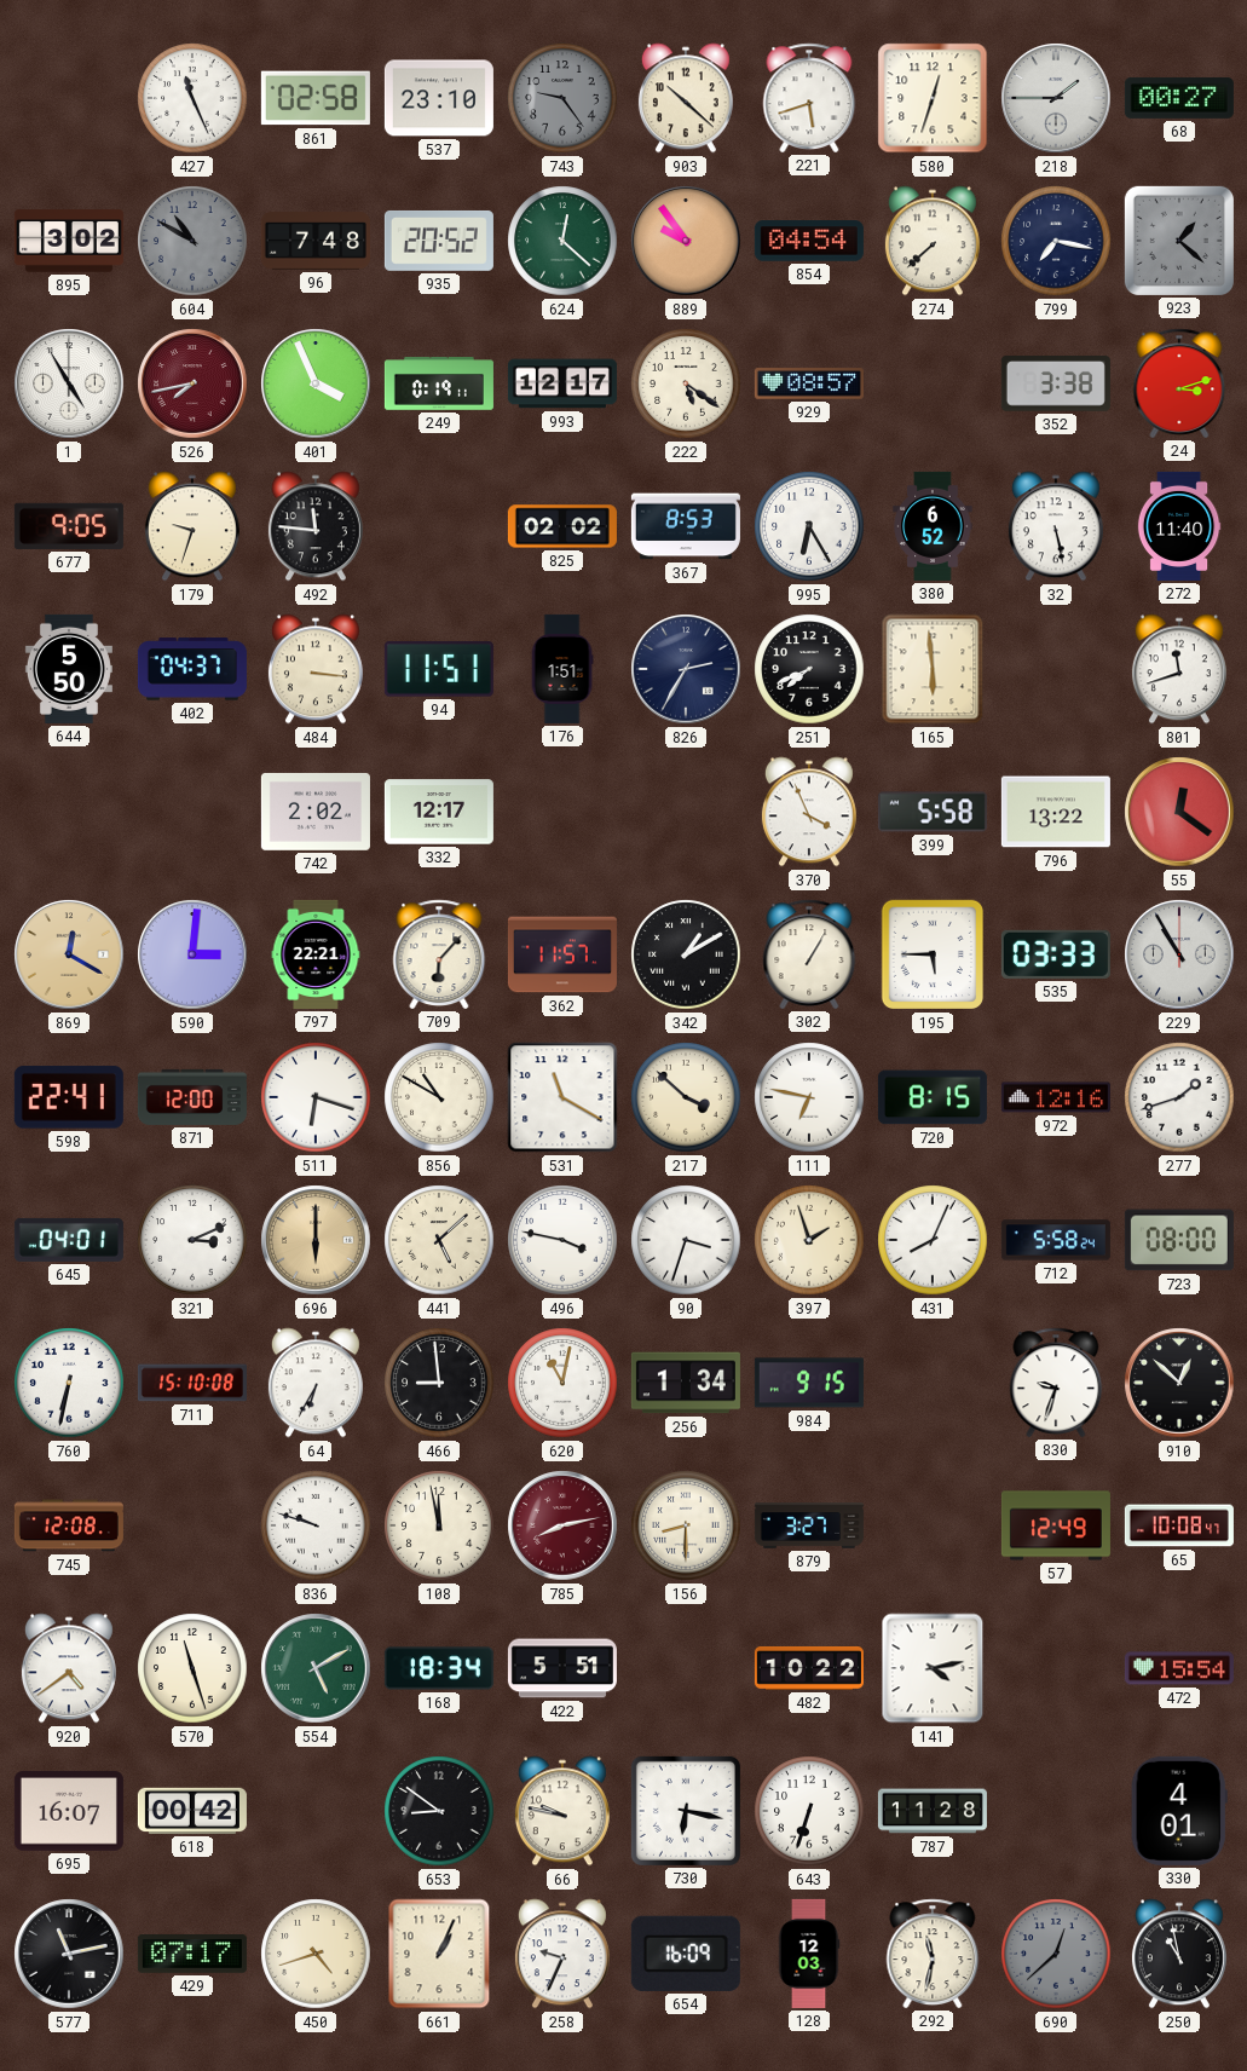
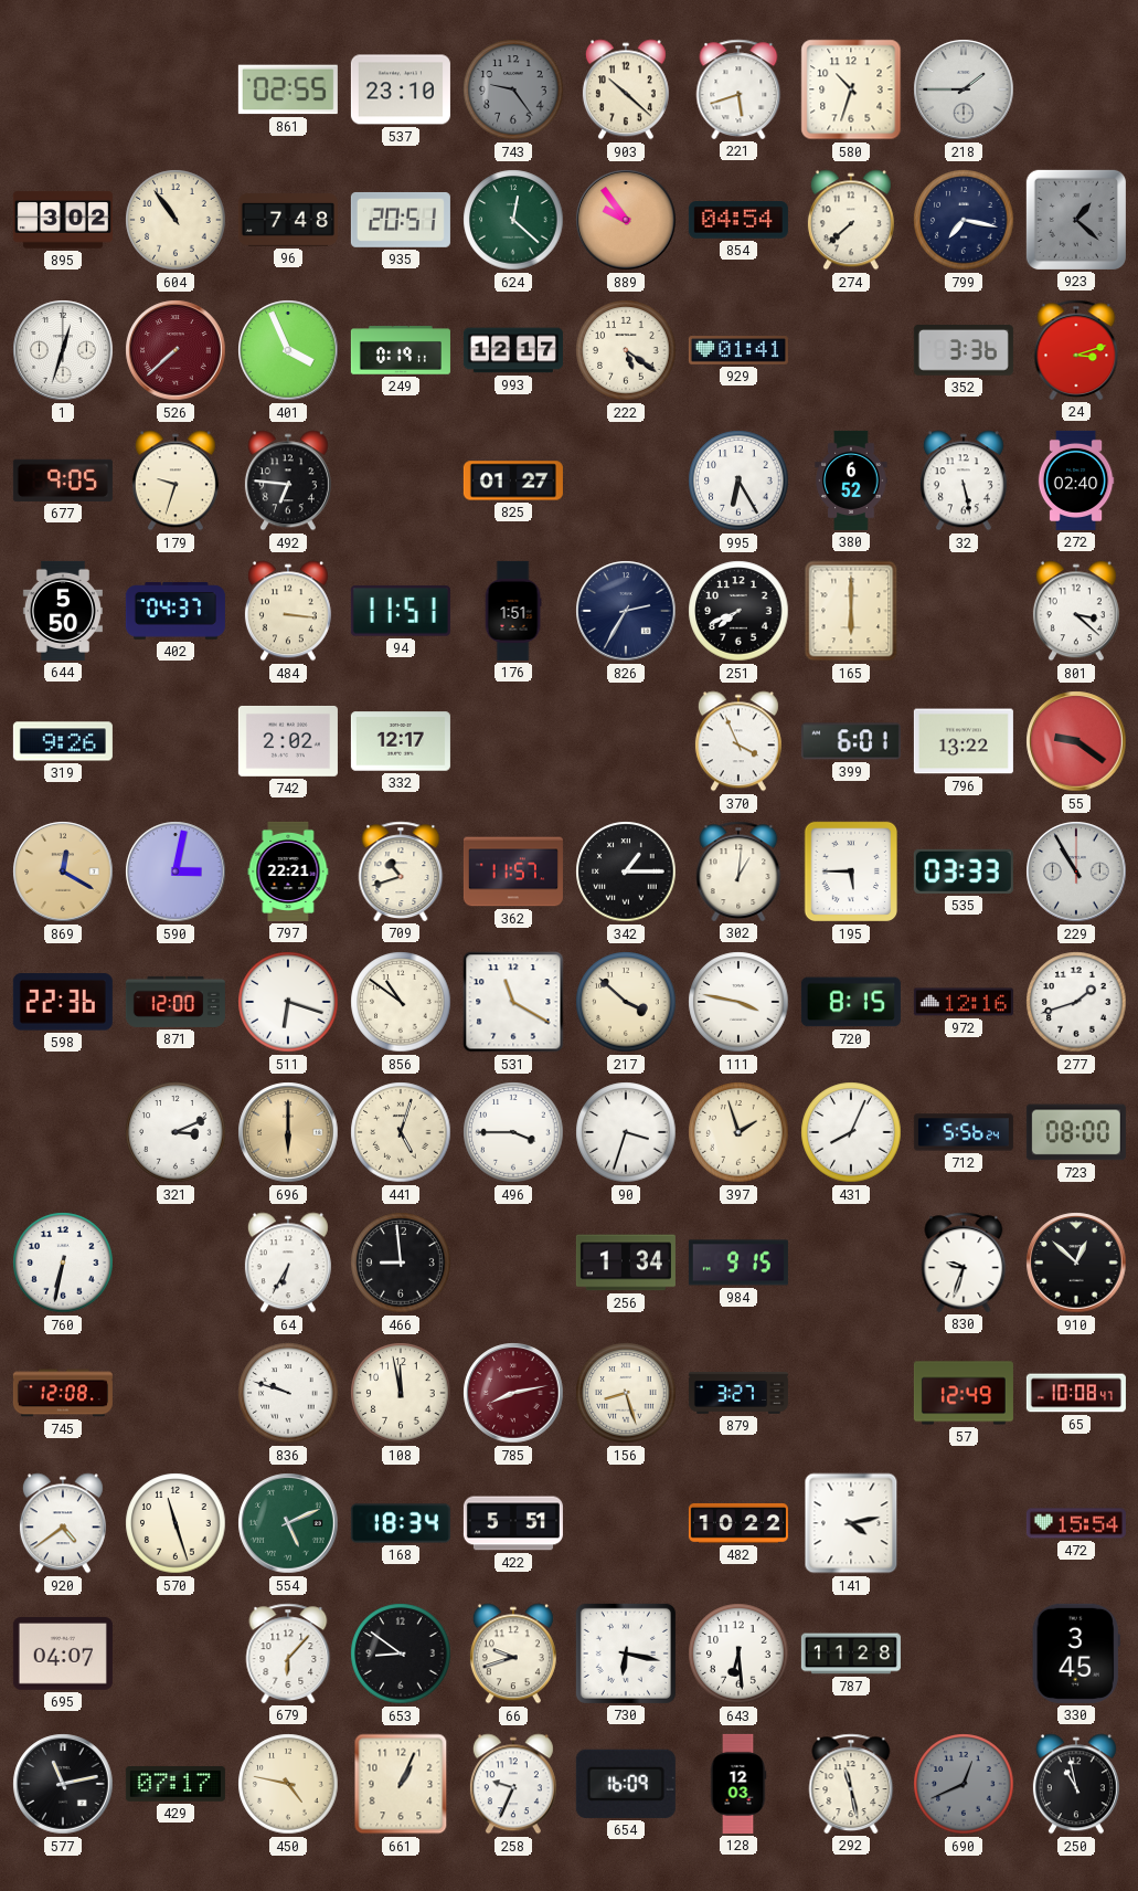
427: 11:26 -> none
861: 02:58 -> 02:55
580: 12:33 -> 10:33
68: 00:27 -> none
604: 10:50 -> 10:54
604 dial: grey -> cream
935: 20:52 -> 20:51
1: 4:55 -> 12:33
526: 7:43 -> 7:38
929: 08:57 -> 01:41
352: 3:38 -> 3:36
492: 11:46 -> 6:46
825: 02:02 -> 01:27
367: 8:53 -> none
272: 11:40 -> 02:40
165: 5:59 -> 6:00
801: 11:42 -> 3:22
319: none -> 9:26
399: 5:58 -> 6:01
55: 12:21 -> 9:21
590: 3:01 -> 3:02
709: 6:07 -> 10:42
342: 1:10 -> 1:15
302: 1:05 -> 1:01
598: 22:41 -> 22:36
856: 10:50 -> 10:51
111: 6:47 -> 3:47
645: 04:01 -> none
441: 5:08 -> 5:03
496: 3:47 -> 3:45
712: 5:58 -> 5:56
711: 15:10 -> none
620: 11:02 -> none
156: 8:30 -> 8:27
554: 5:10 -> 5:11
695: 16:07 -> 04:07
618: 00:42 -> none
679: none -> 6:07
66: 9:47 -> 9:42
643: 6:33 -> 6:29
330: 4:01 -> 3:45
450: 4:42 -> 4:47
292: 11:32 -> 11:28
690: 12:38 -> 12:41
